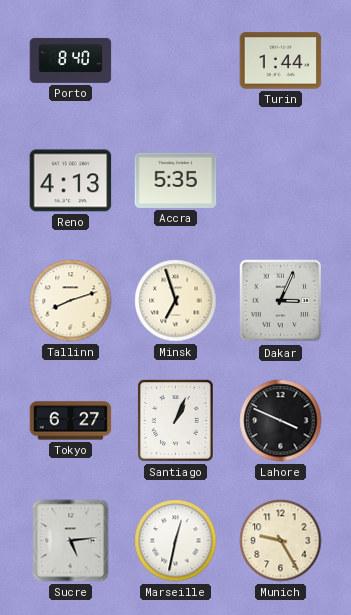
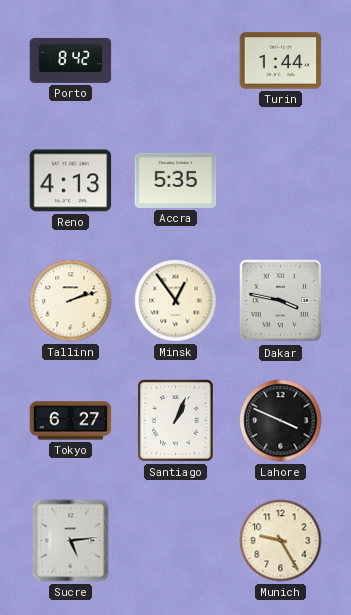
Porto: 8:40 -> 8:42
Tallinn: 8:12 -> 2:12
Minsk: 6:57 -> 12:54
Dakar: 3:04 -> 3:47
Marseille: 12:32 -> none
